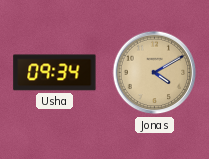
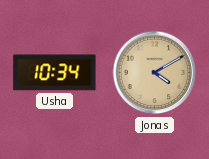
Usha: 09:34 -> 10:34
